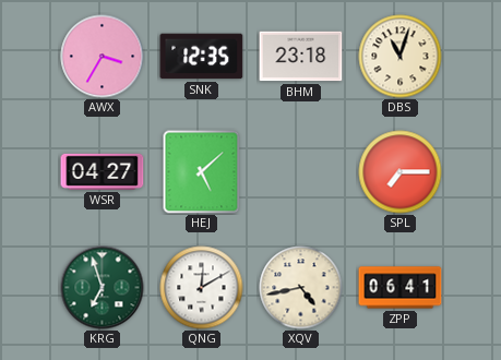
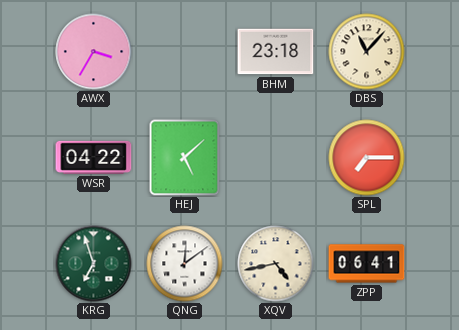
SNK: 12:35 -> none
DBS: 11:03 -> 11:07
WSR: 04:27 -> 04:22
QNG: 12:10 -> 12:09
